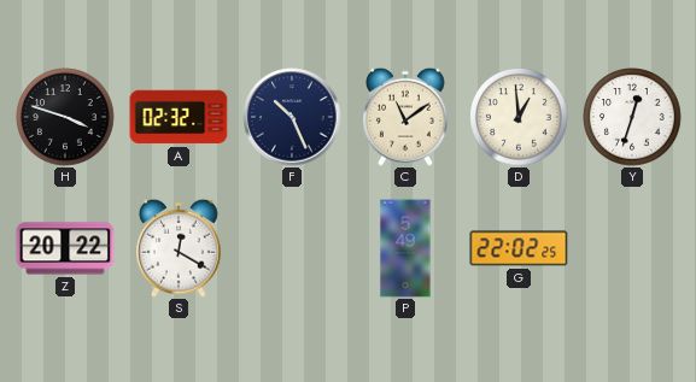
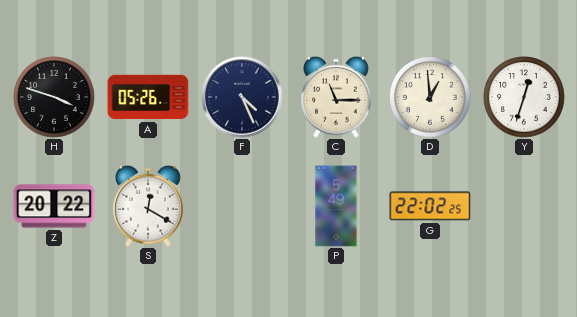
A: 02:32 -> 05:26
F: 10:26 -> 4:26
C: 11:09 -> 11:15
